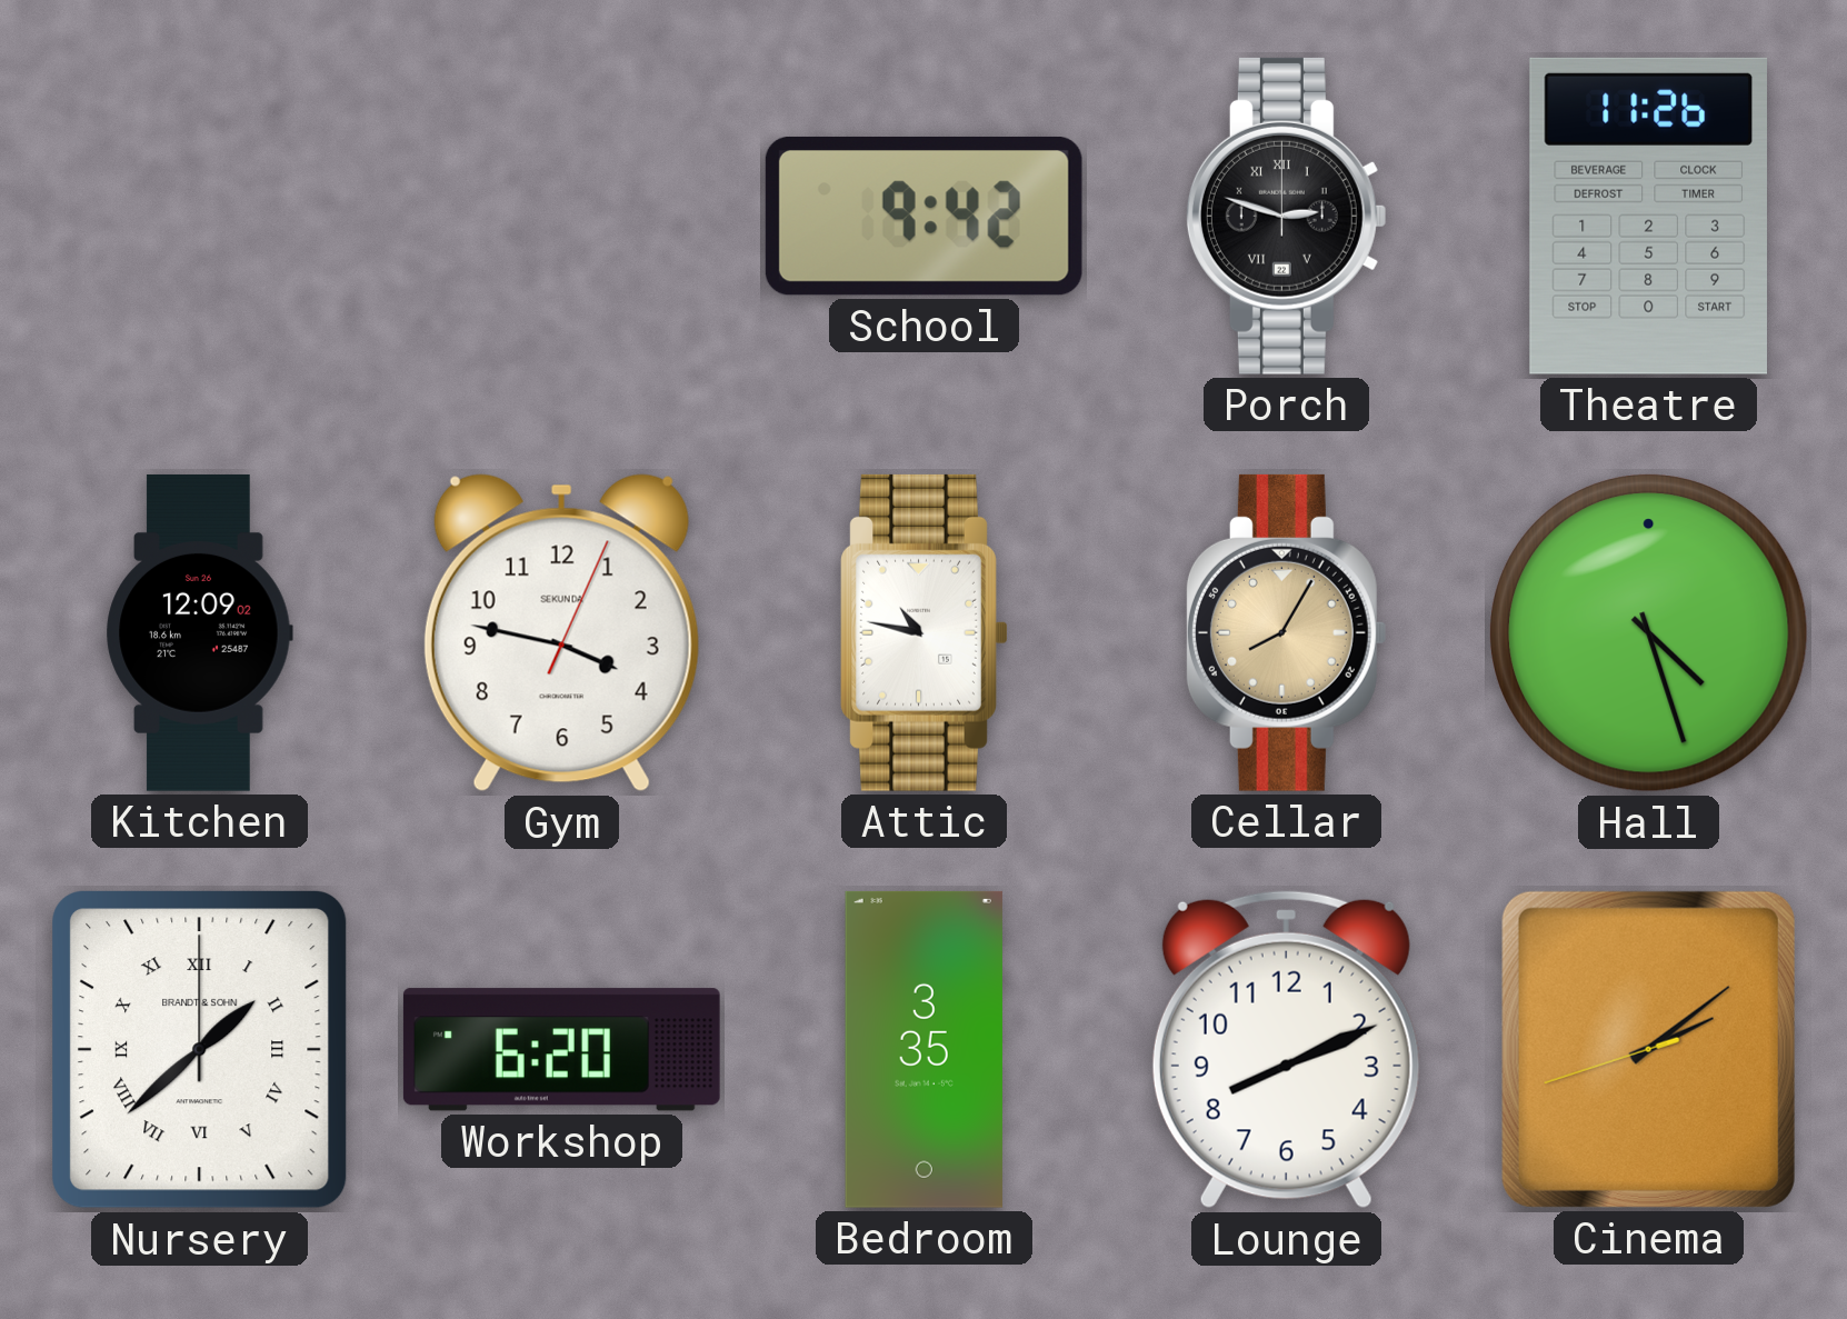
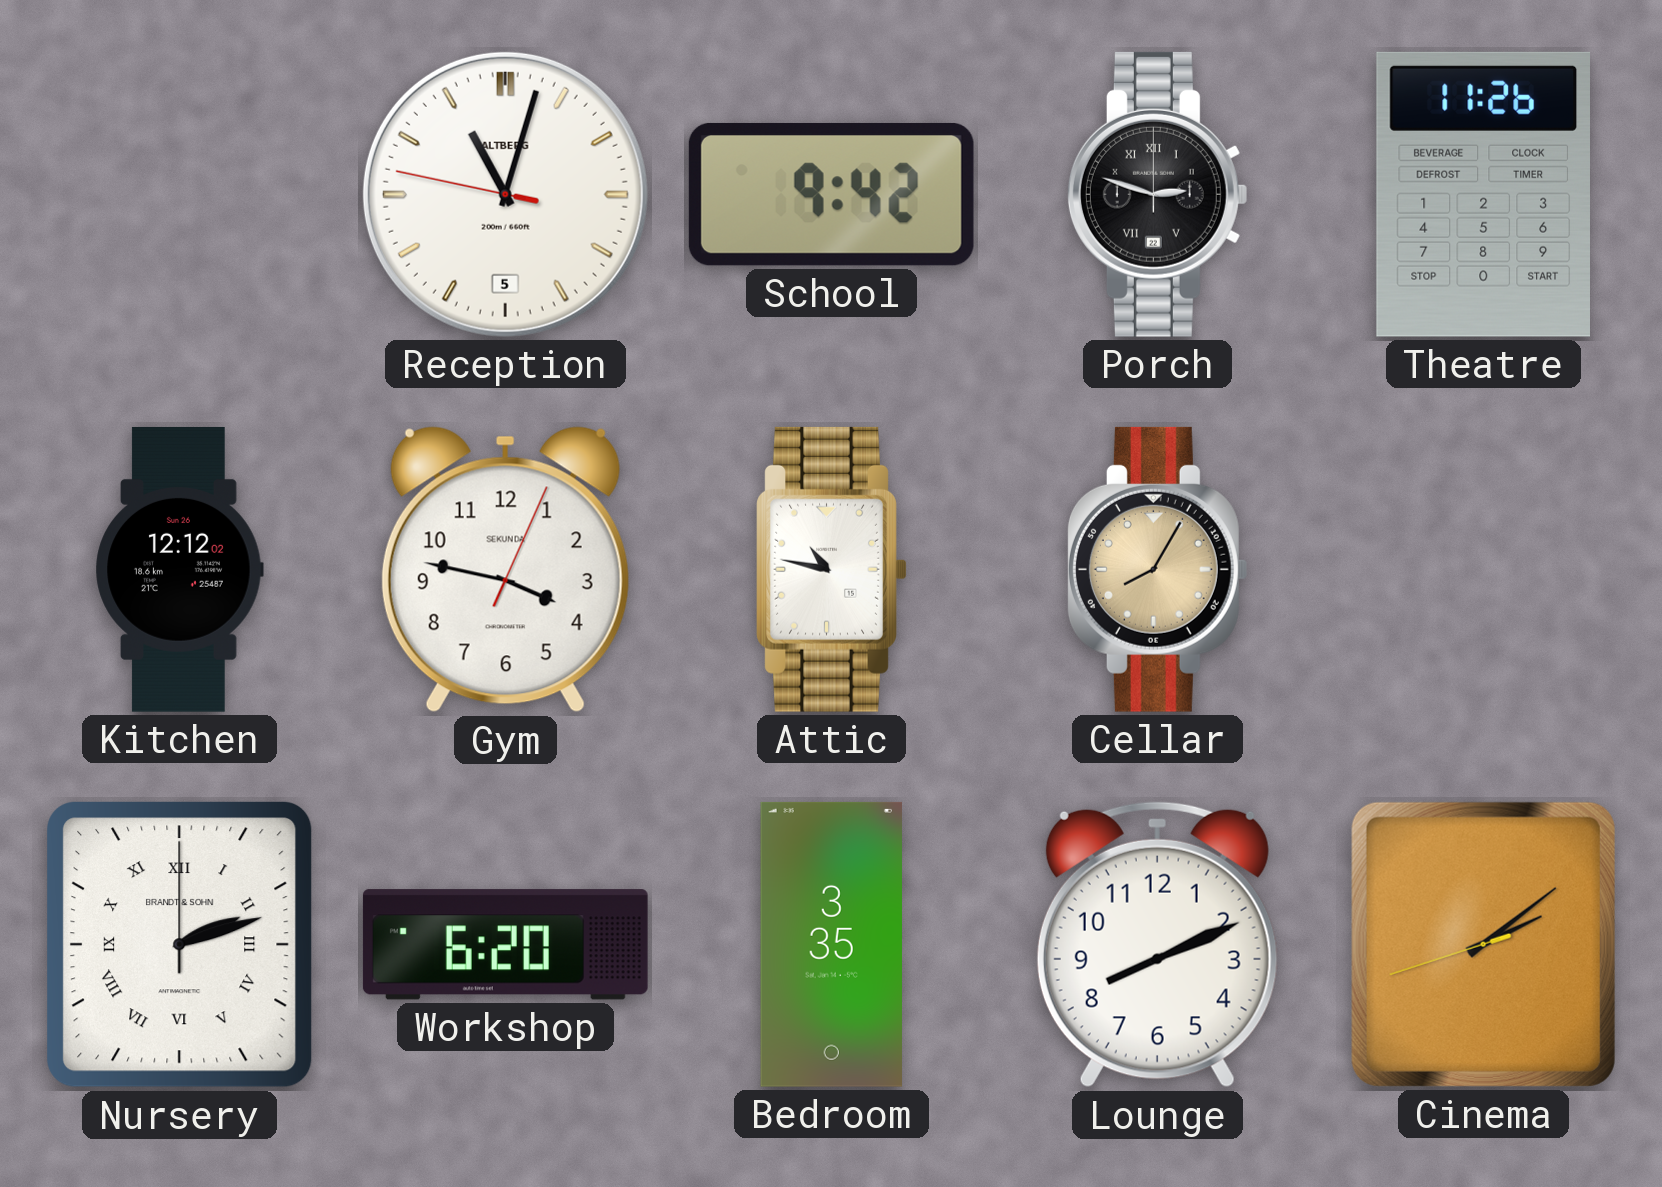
Reception: none -> 11:02
Kitchen: 12:09 -> 12:12
Hall: 4:27 -> none
Nursery: 1:38 -> 2:12
